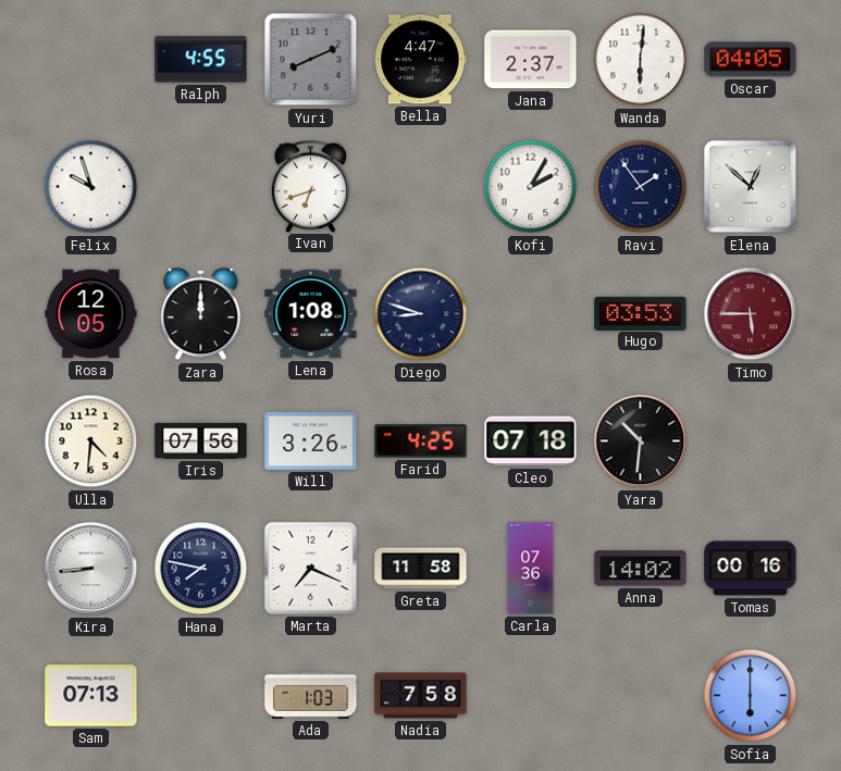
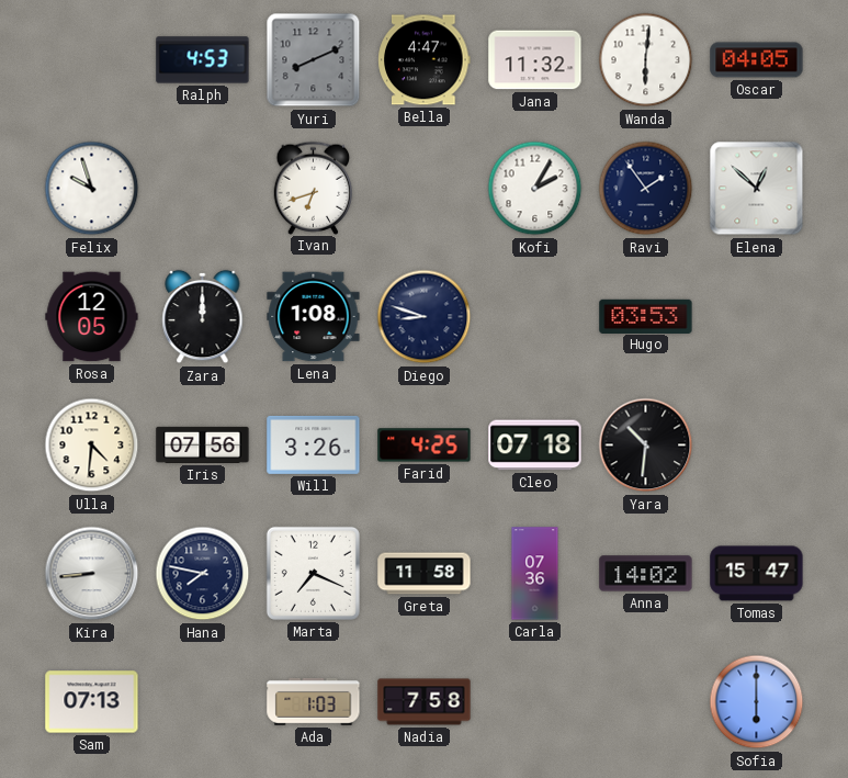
Ralph: 4:55 -> 4:53
Jana: 2:37 -> 11:32
Timo: 5:45 -> none
Tomas: 00:16 -> 15:47
